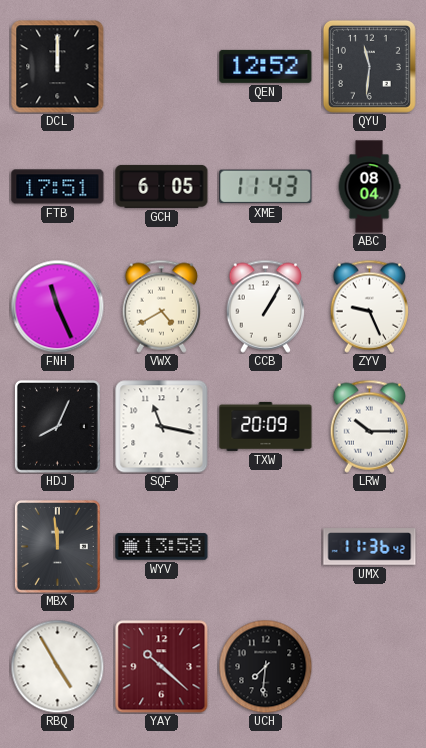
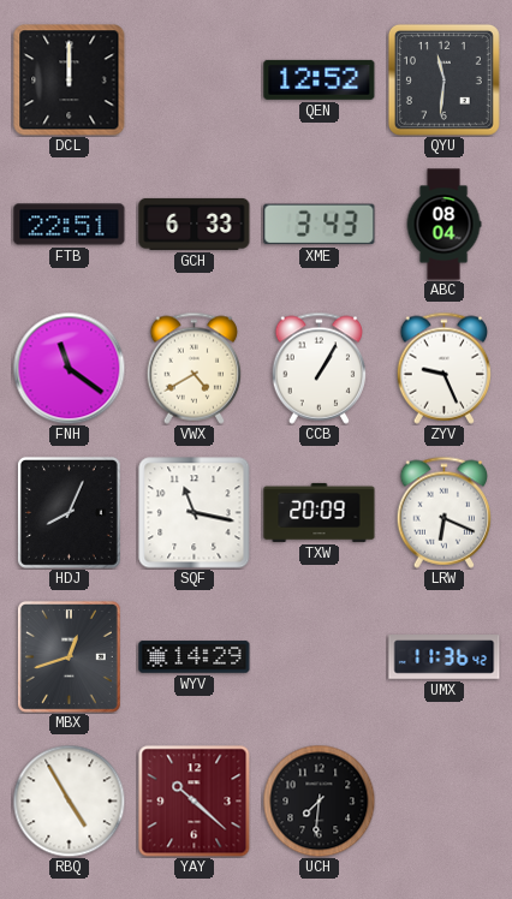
FTB: 17:51 -> 22:51
GCH: 6:05 -> 6:33
XME: 11:43 -> 3:43
FNH: 11:26 -> 11:21
LRW: 10:15 -> 6:19
MBX: 11:59 -> 12:42
WYV: 13:58 -> 14:29
